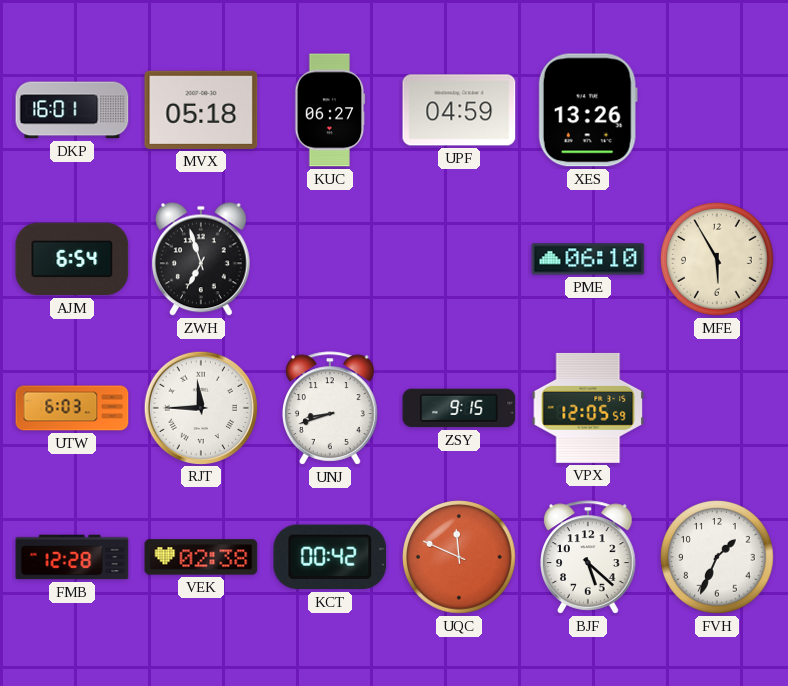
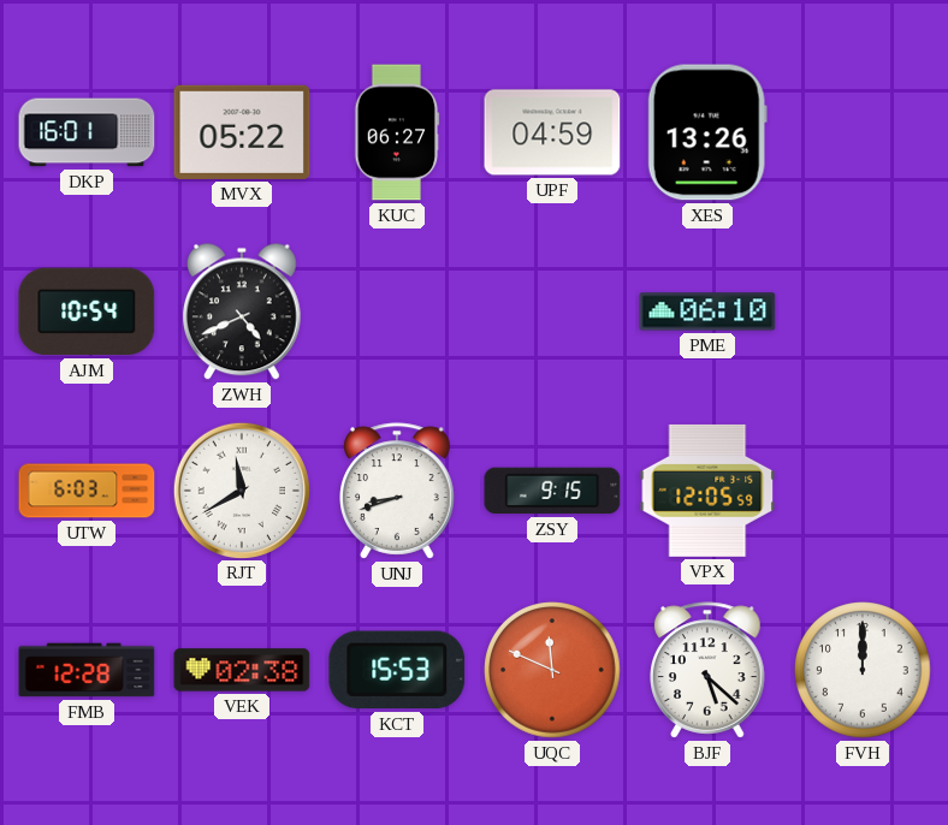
MVX: 05:18 -> 05:22
AJM: 6:54 -> 10:54
ZWH: 6:57 -> 4:41
MFE: 5:55 -> none
RJT: 11:45 -> 11:40
KCT: 00:42 -> 15:53
FVH: 1:34 -> 12:00
